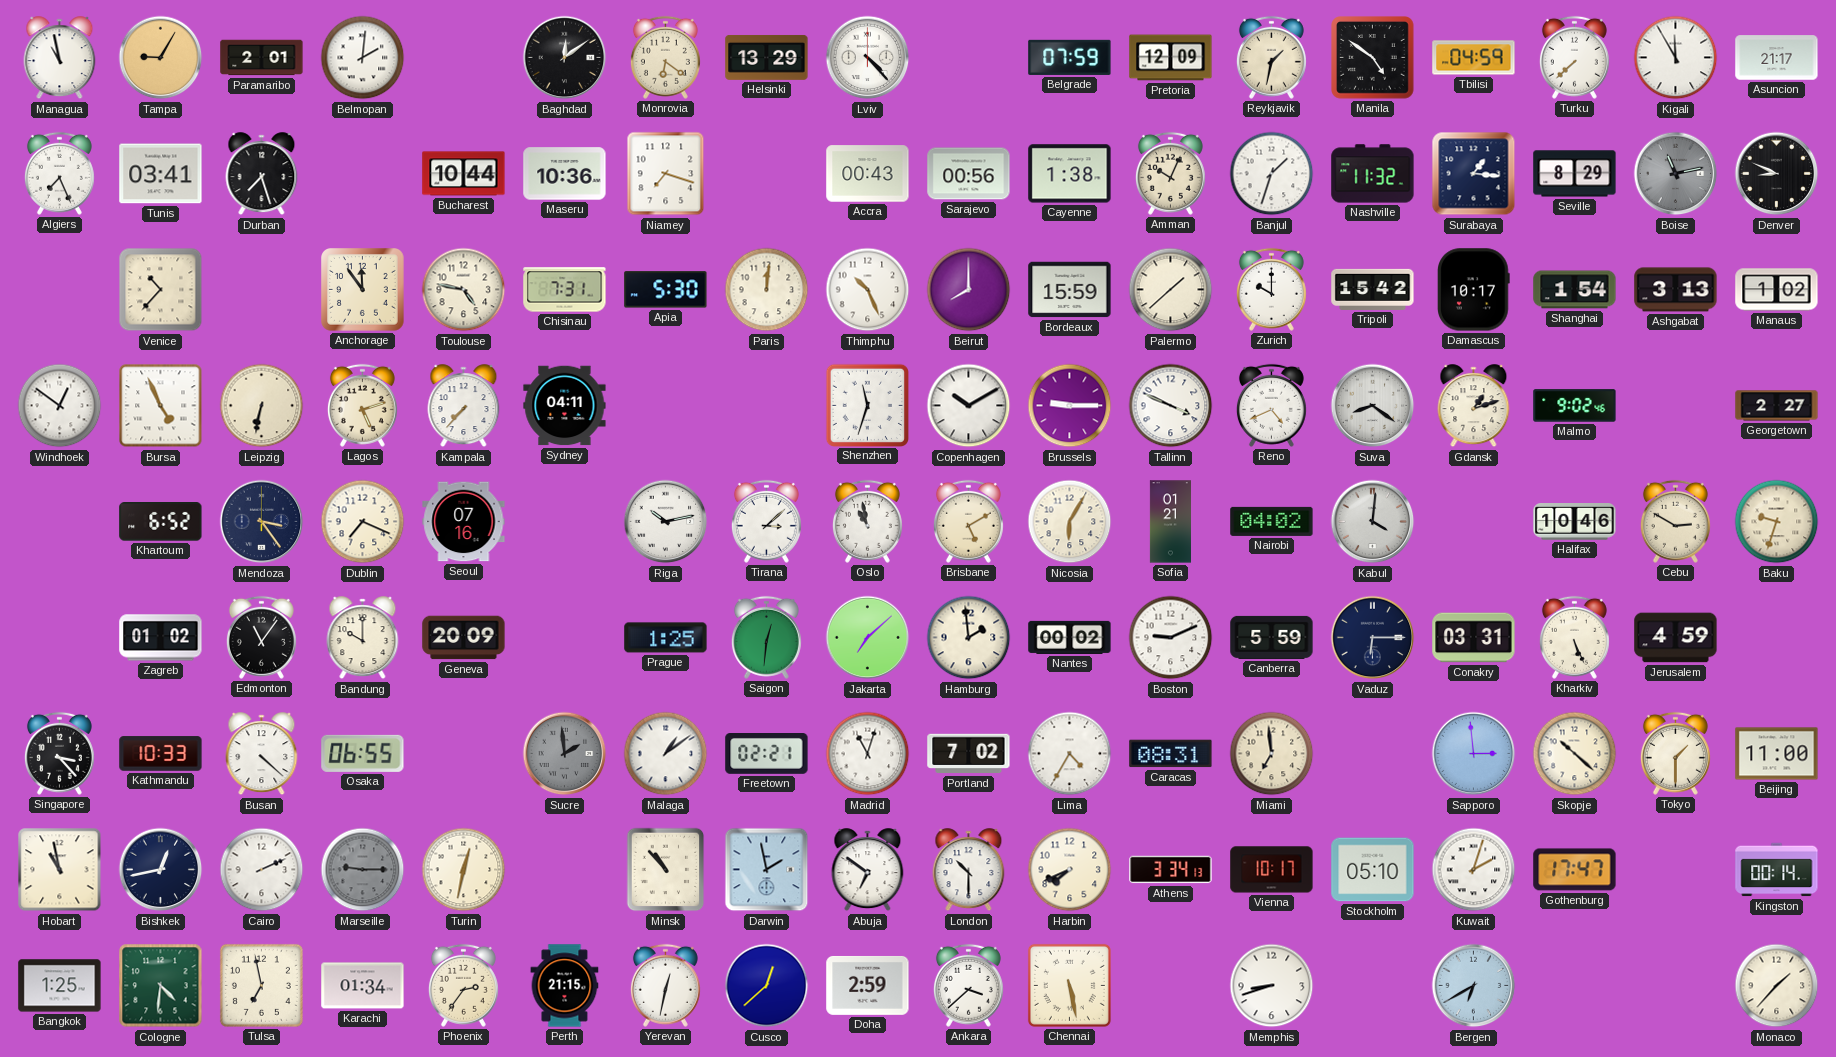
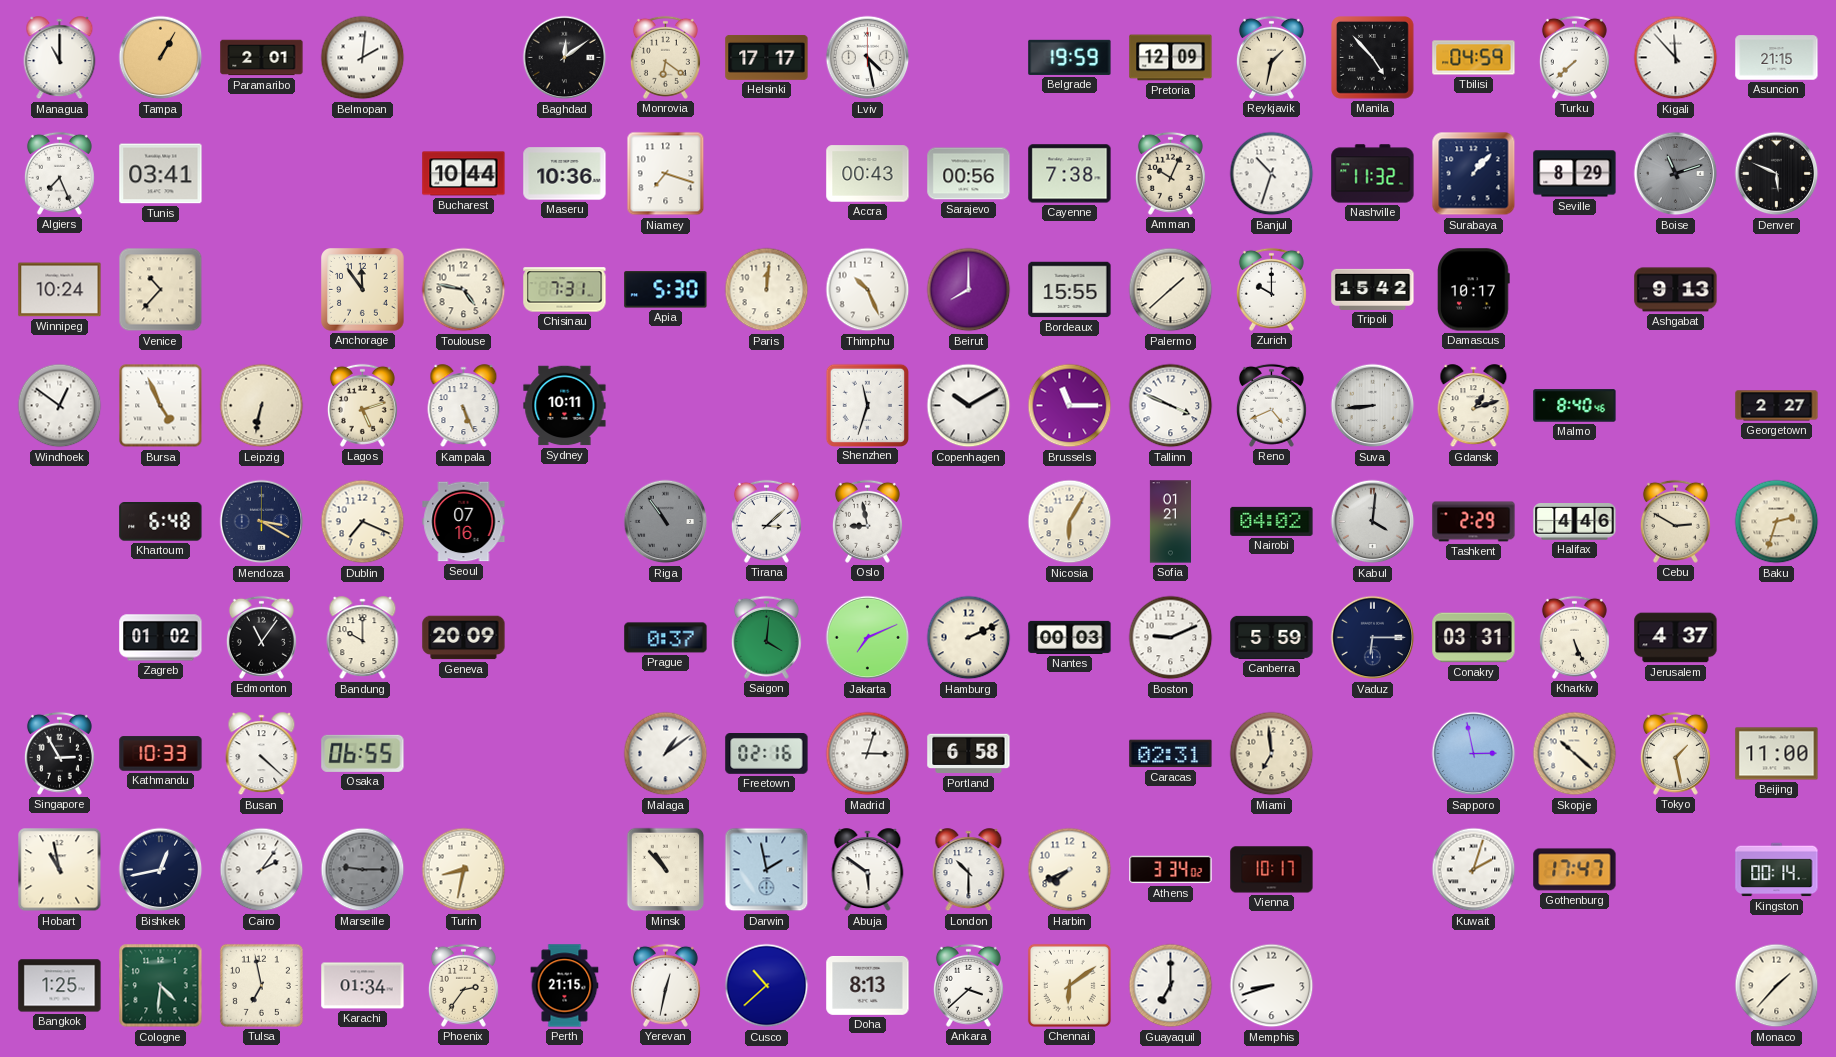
Managua: 10:58 -> 11:00
Tampa: 9:05 -> 1:05
Helsinki: 13:29 -> 17:17
Lviv: 4:23 -> 4:28
Belgrade: 07:59 -> 19:59
Manila: 4:51 -> 4:53
Kigali: 11:55 -> 11:53
Asuncion: 21:17 -> 21:15
Durban: 7:27 -> none
Cayenne: 1:38 -> 7:38
Banjul: 1:33 -> 10:33
Surabaya: 1:16 -> 1:07
Boise: 11:13 -> 11:12
Denver: 8:49 -> 5:49
Winnipeg: none -> 10:24
Bordeaux: 15:59 -> 15:55
Shanghai: 1:54 -> none
Ashgabat: 3:13 -> 9:13
Manaus: 1:02 -> none
Kampala: 7:37 -> 5:26
Sydney: 04:11 -> 10:11
Brussels: 9:15 -> 11:15
Suva: 8:21 -> 8:44
Malmo: 9:02 -> 8:40
Khartoum: 6:52 -> 6:48
Mendoza: 3:24 -> 3:20
Riga: 10:13 -> 10:54
Riga dial: white -> grey
Oslo: 10:58 -> 8:58
Brisbane: 5:10 -> none
Tashkent: none -> 2:29
Halifax: 10:46 -> 4:46
Baku: 9:33 -> 2:33
Prague: 1:25 -> 0:37
Saigon: 12:31 -> 4:01
Jakarta: 7:08 -> 7:11
Hamburg: 1:59 -> 2:11
Nantes: 00:02 -> 00:03
Jerusalem: 4:59 -> 4:37
Singapore: 3:23 -> 2:55
Sucre: 1:59 -> none
Freetown: 02:21 -> 02:16
Madrid: 11:03 -> 3:03
Portland: 7:02 -> 6:58
Lima: 4:35 -> none
Caracas: 08:31 -> 02:31
Sapporo: 2:59 -> 2:58
Tokyo: 1:30 -> 1:28
Cairo: 2:11 -> 2:06
Turin: 12:32 -> 8:32
Abuja: 6:51 -> 5:51
Athens: 3:34:13 -> 3:34:02
Stockholm: 05:10 -> none
Cusco: 12:38 -> 10:38
Doha: 2:59 -> 8:13
Chennai: 5:28 -> 6:09
Guayaquil: none -> 7:00
Bergen: 6:40 -> none
